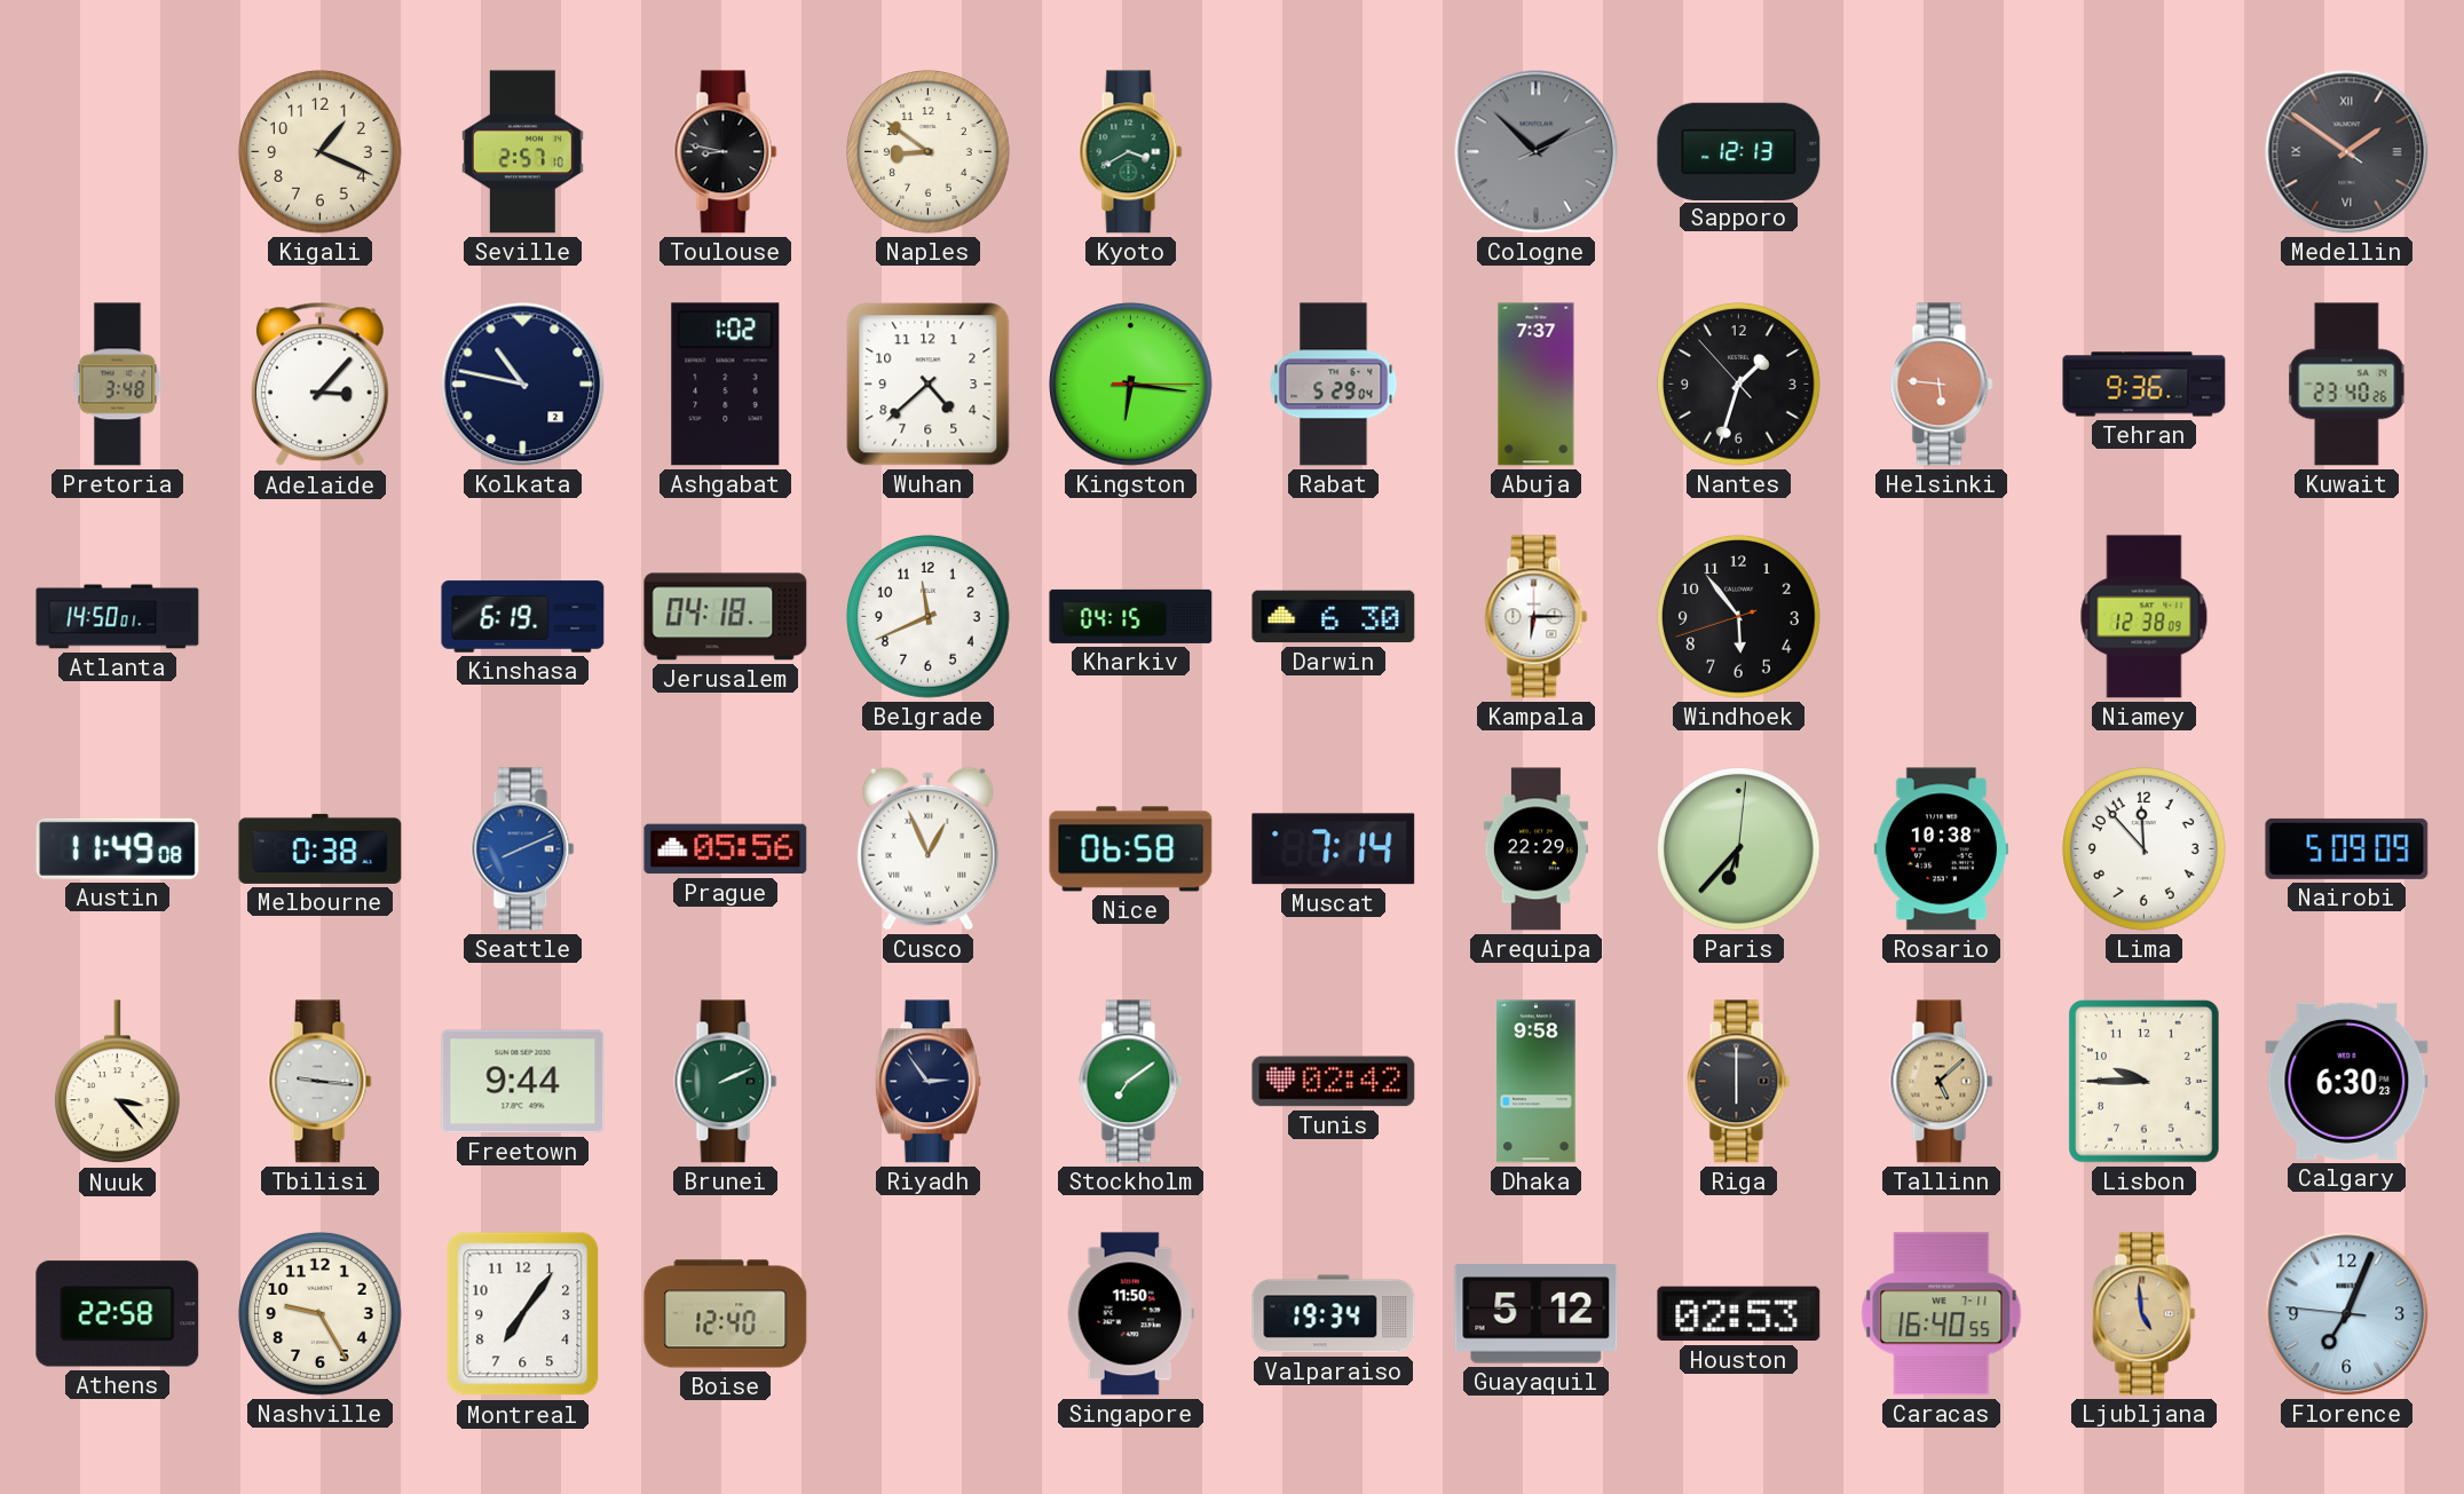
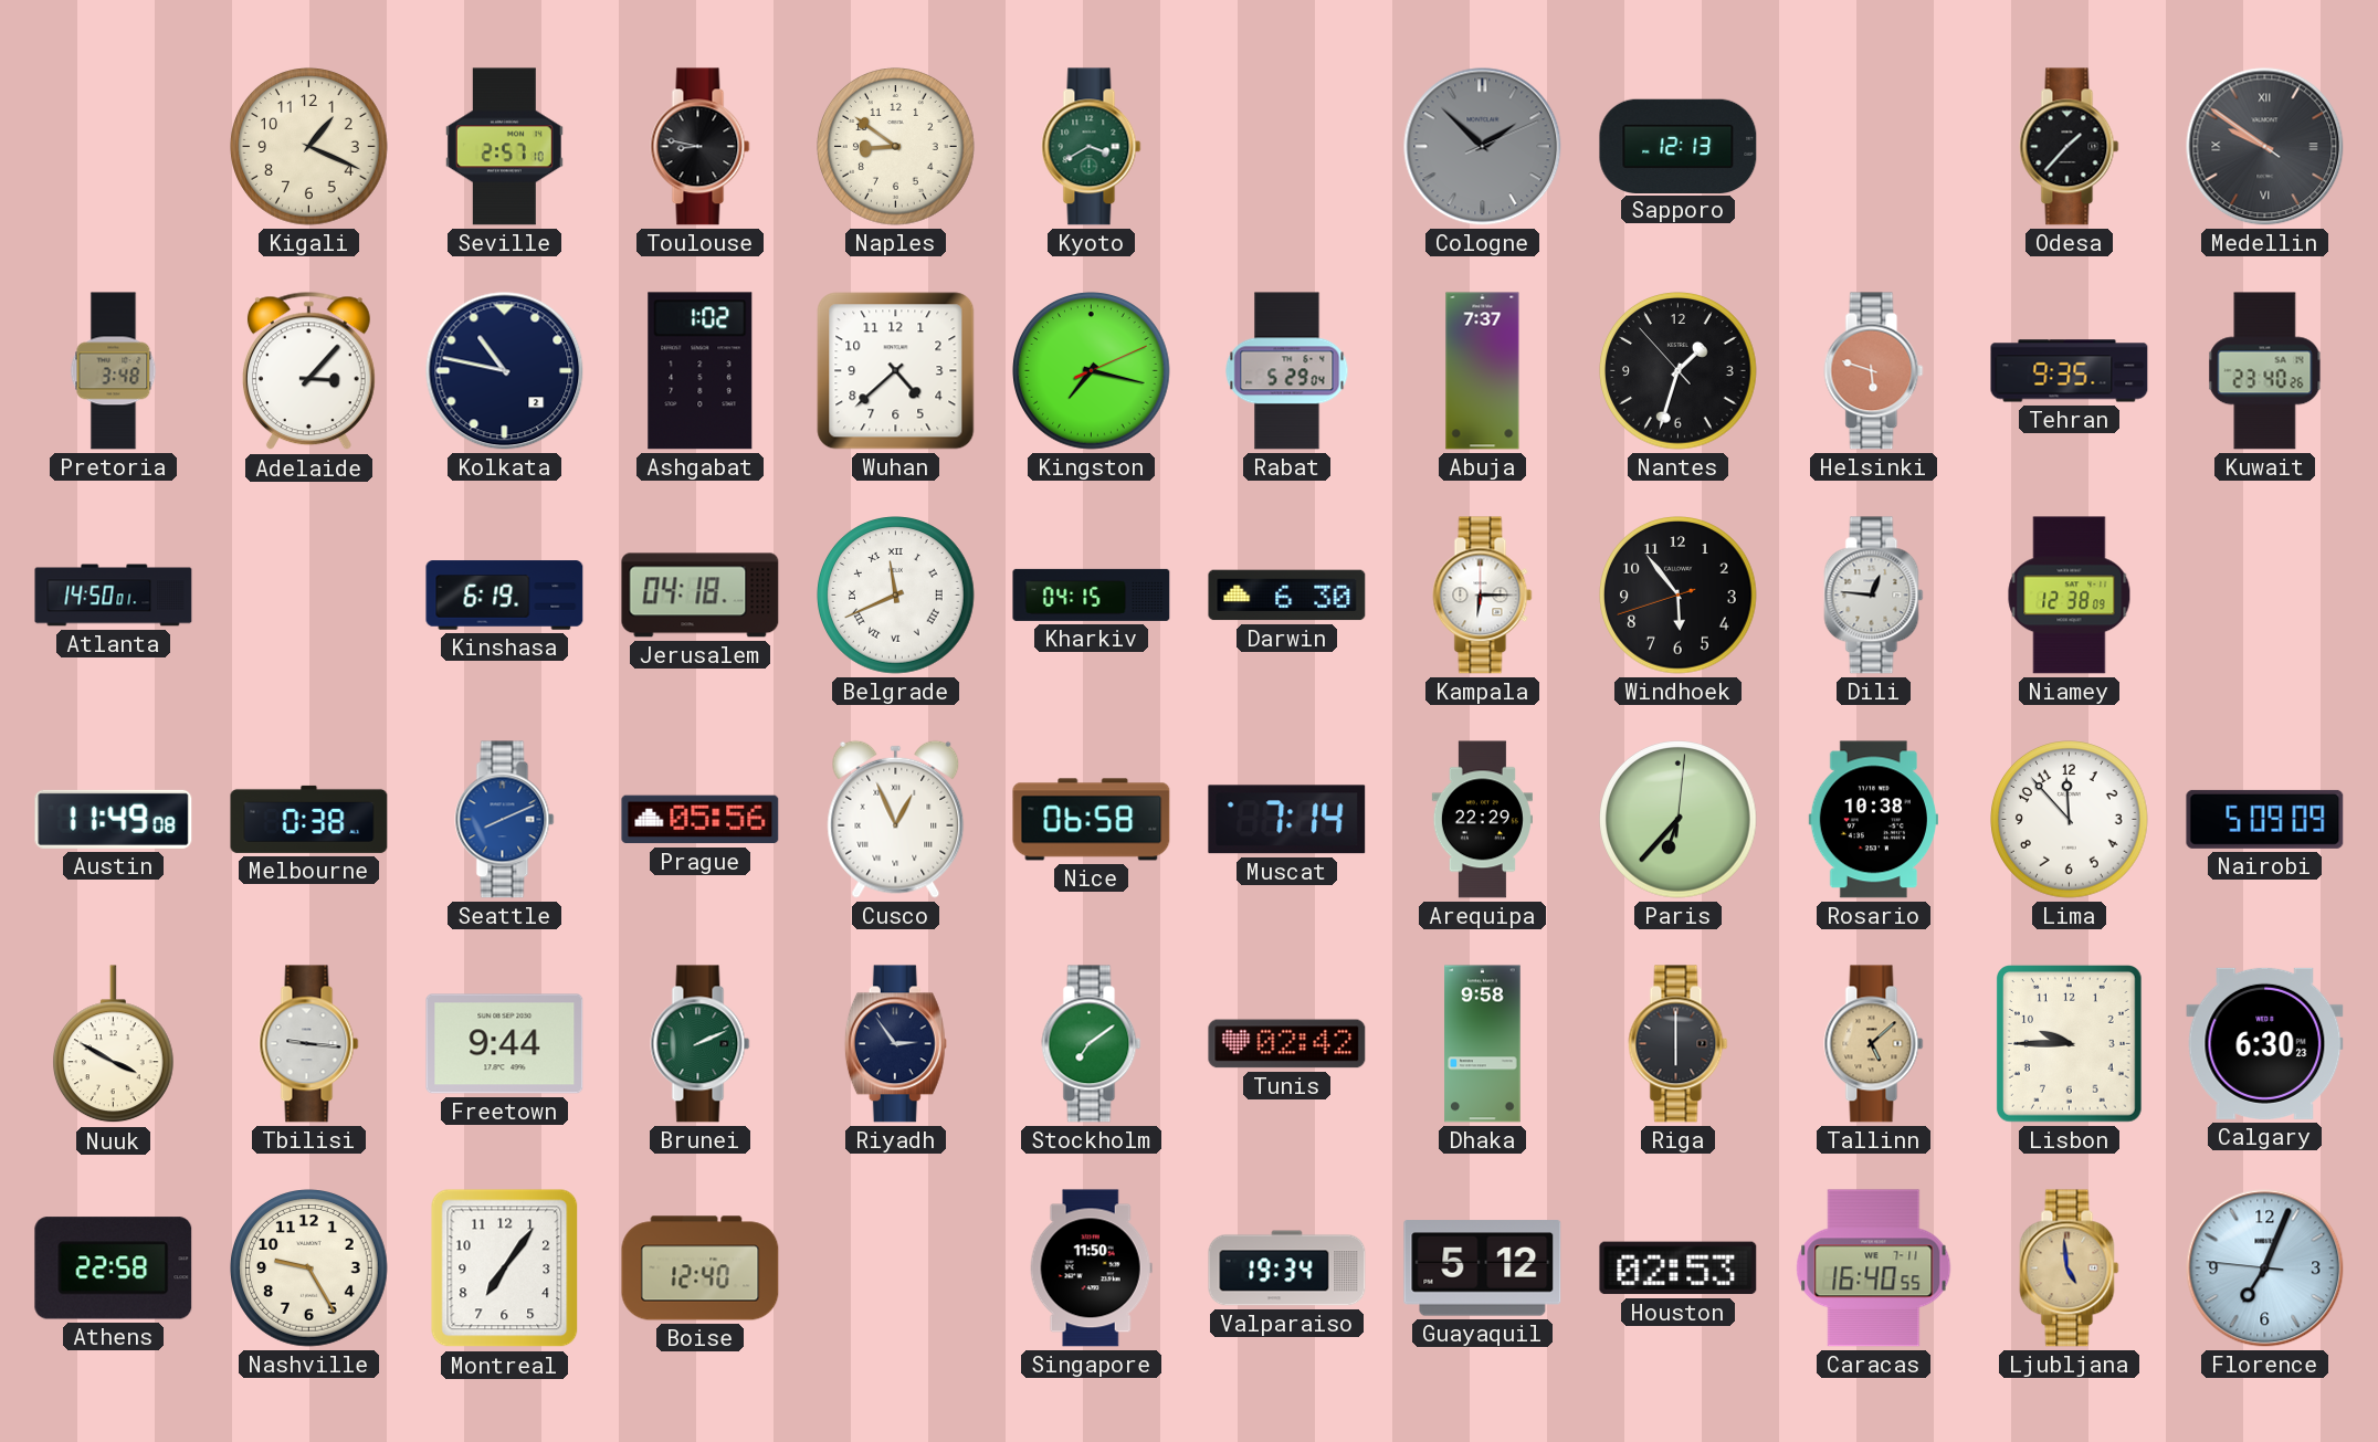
Odesa: none -> 1:37
Medellin: 1:50 -> 9:50
Kingston: 6:16 -> 7:17
Helsinki: 5:46 -> 5:48
Tehran: 9:36 -> 9:35
Belgrade numerals: Arabic -> Roman
Dili: none -> 12:46
Nuuk: 3:23 -> 3:50
